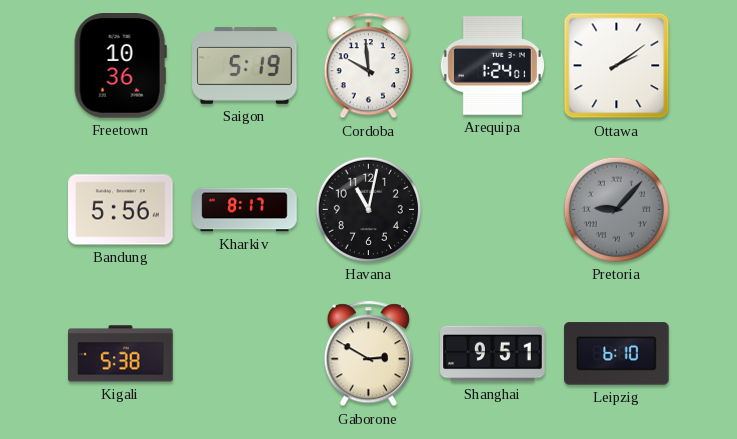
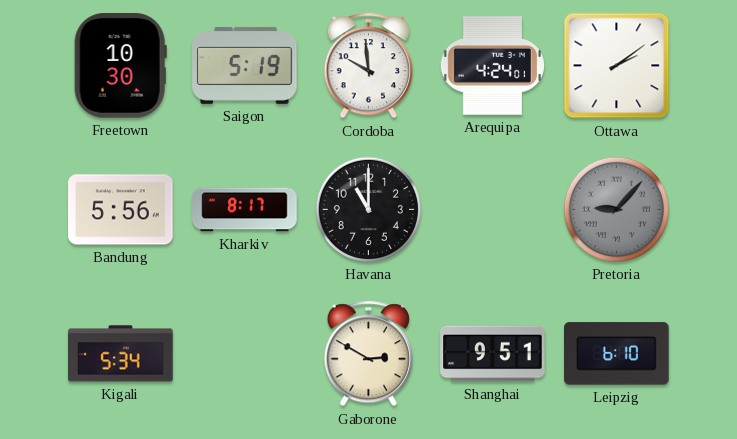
Freetown: 10:36 -> 10:30
Arequipa: 1:24 -> 4:24
Havana: 11:02 -> 11:00
Kigali: 5:38 -> 5:34
